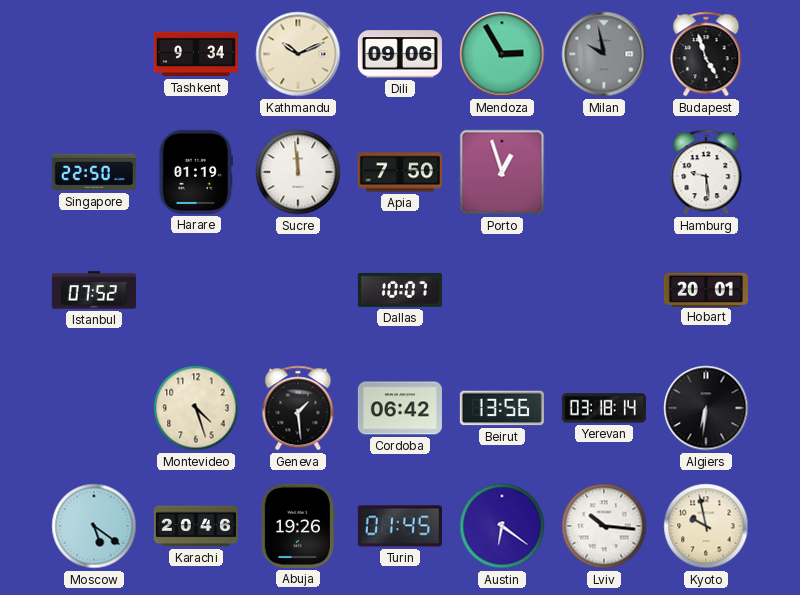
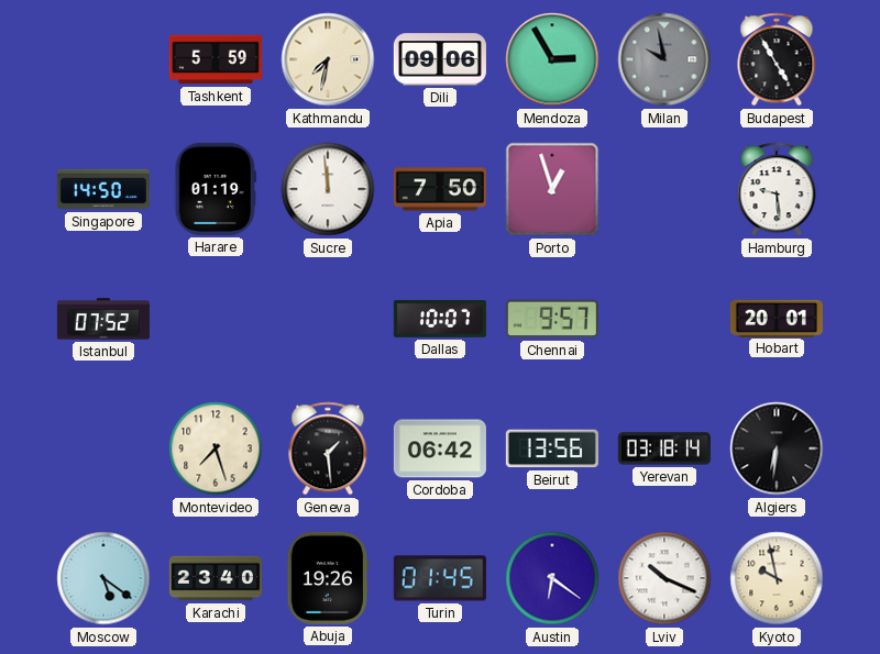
Tashkent: 9:34 -> 5:59
Kathmandu: 10:11 -> 7:32
Budapest: 4:57 -> 4:55
Singapore: 22:50 -> 14:50
Chennai: none -> 9:57
Montevideo: 4:27 -> 7:27
Karachi: 20:46 -> 23:40
Lviv: 10:16 -> 10:19
